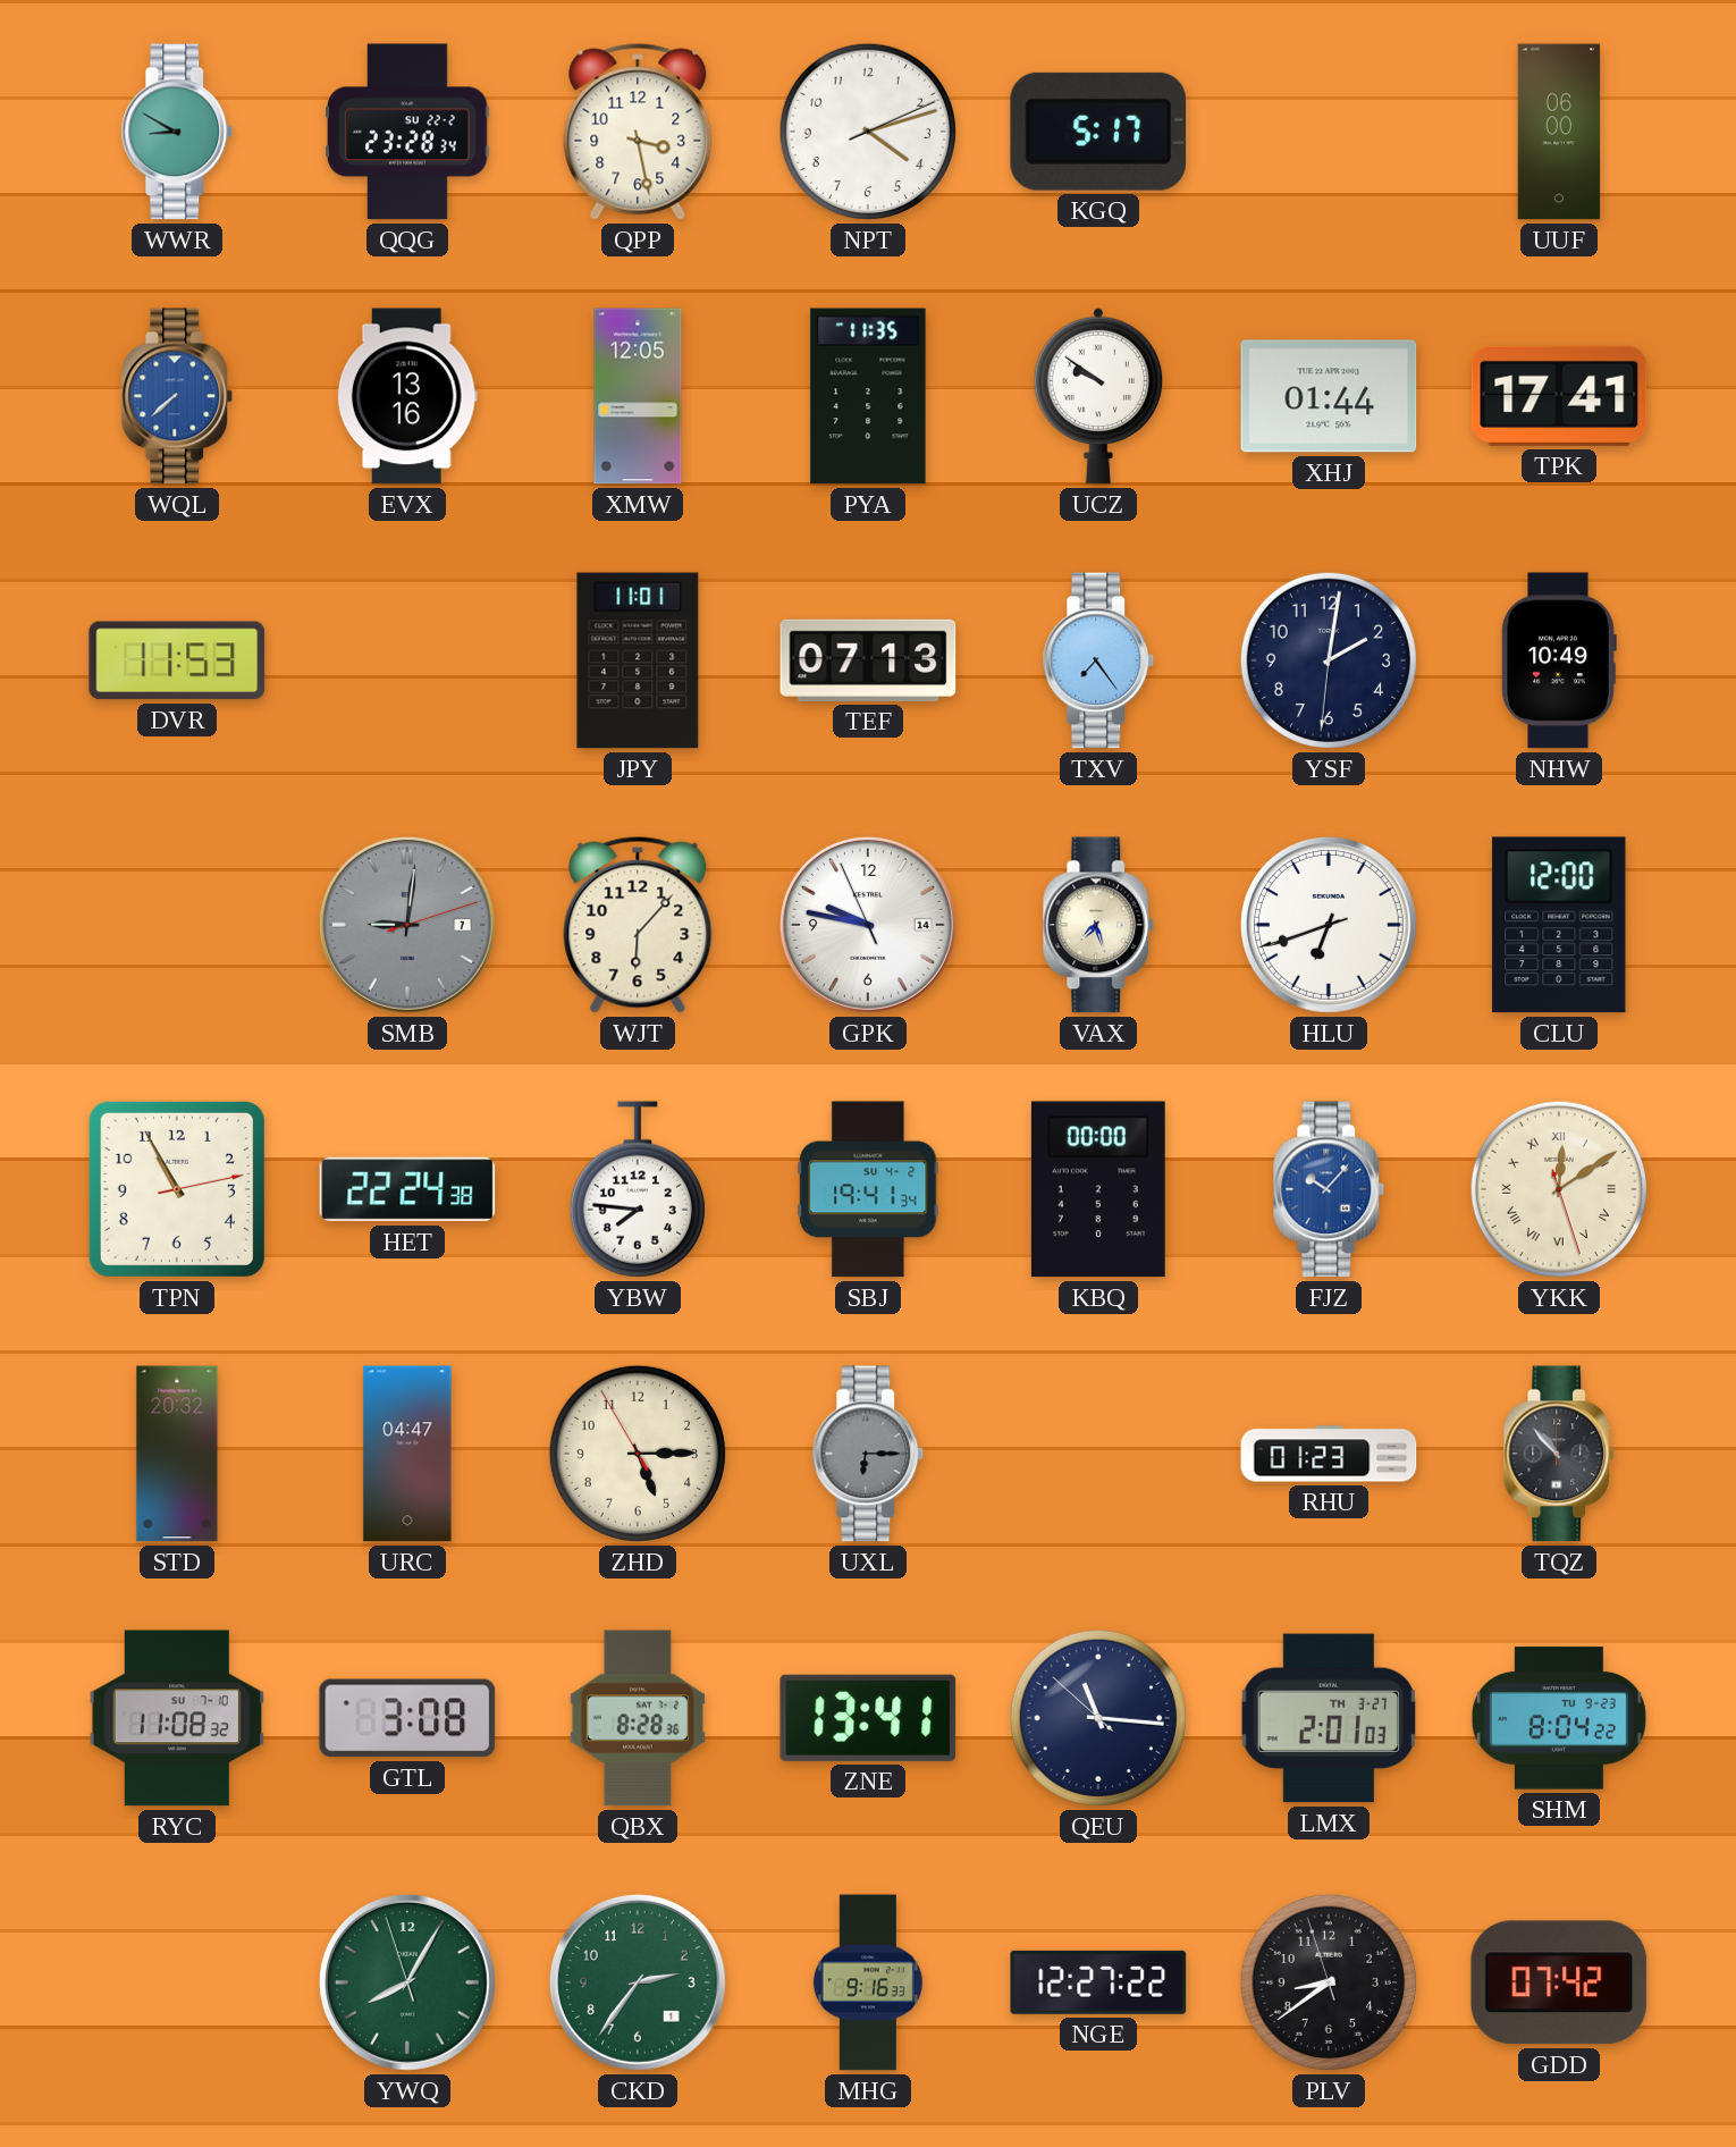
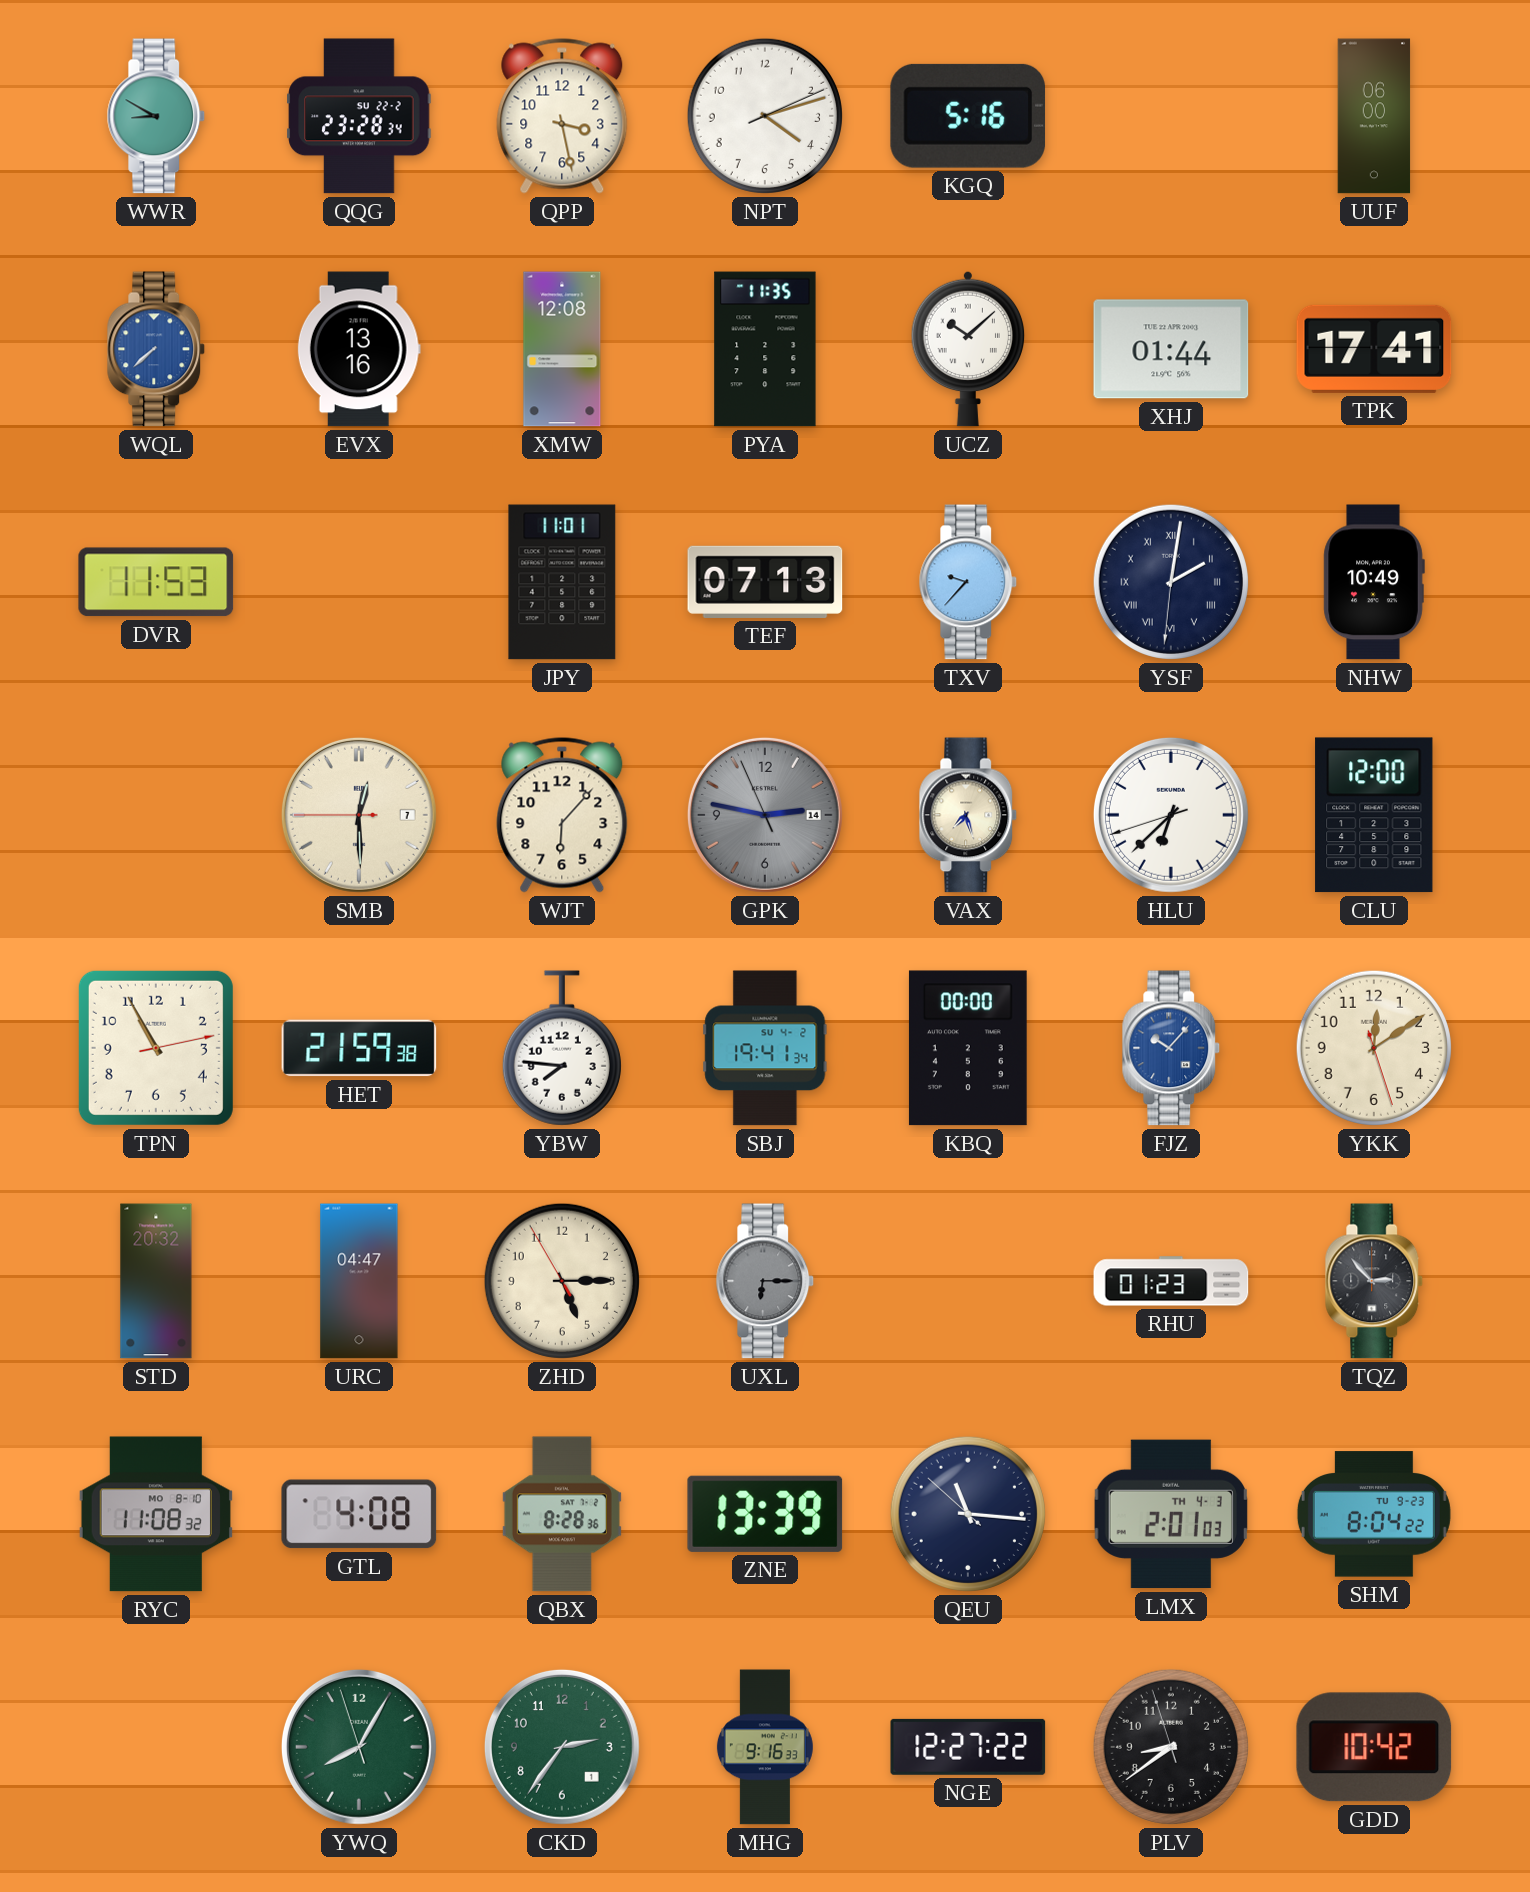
KGQ: 5:17 -> 5:16
XMW: 12:05 -> 12:08
UCZ: 9:51 -> 10:08
TXV: 7:24 -> 9:37
YSF numerals: Arabic -> Roman
SMB: 9:01 -> 12:29
SMB dial: grey -> cream
GPK: 9:46 -> 2:46
GPK dial: white -> grey
HLU: 6:41 -> 6:37
HET: 22:24 -> 21:59
YKK numerals: Roman -> Arabic
TQZ: 10:53 -> 2:53
RYC date: SU 7-10 -> MO 8-10
GTL: 3:08 -> 4:08
ZNE: 13:41 -> 13:39
LMX date: TH 3-27 -> TH 4-3
GDD: 07:42 -> 10:42
